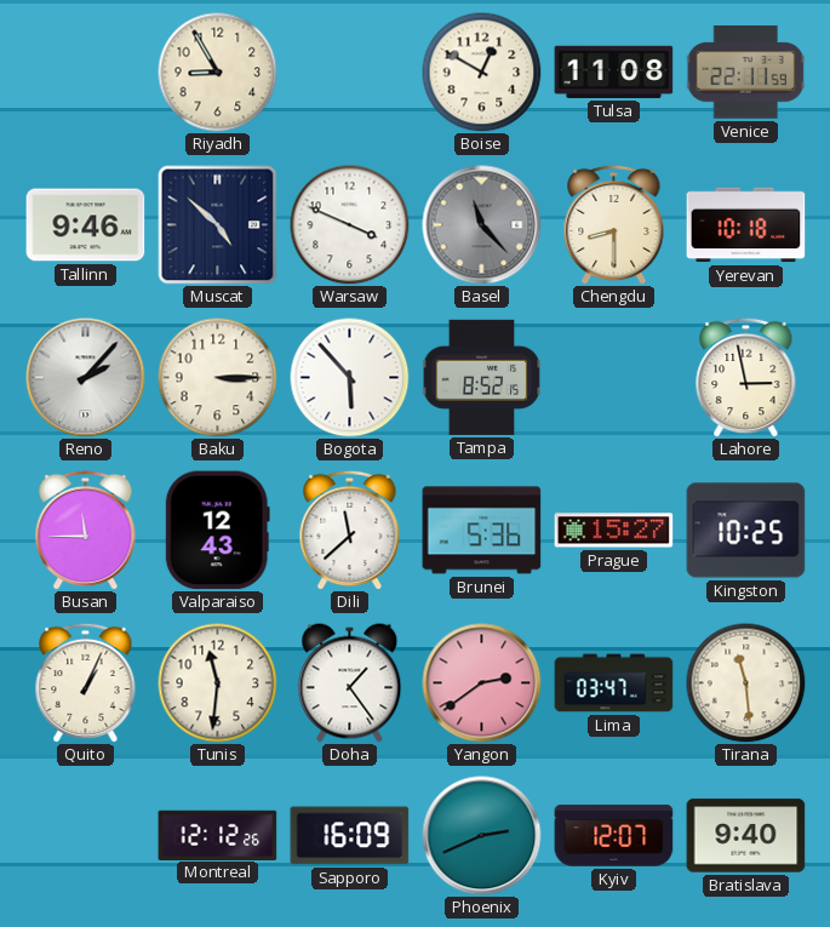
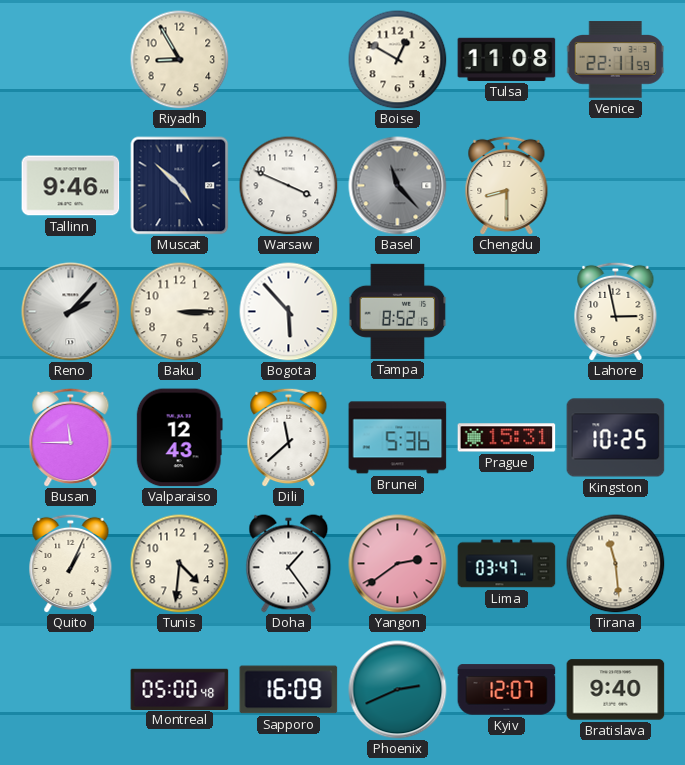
Yerevan: 10:18 -> none
Prague: 15:27 -> 15:31
Tunis: 11:31 -> 4:31
Montreal: 12:12 -> 05:00
